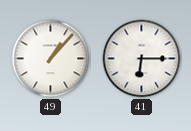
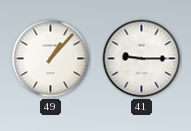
41: 6:15 -> 9:15
